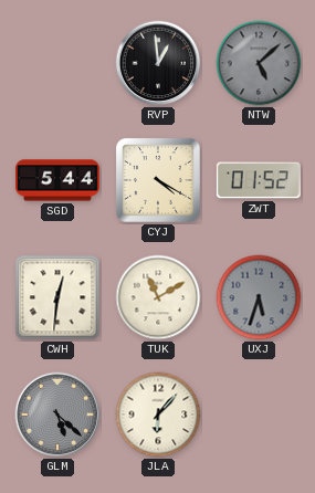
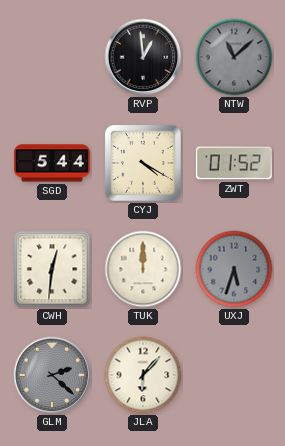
NTW: 5:08 -> 11:08
TUK: 11:10 -> 12:00
GLM: 5:22 -> 2:22
